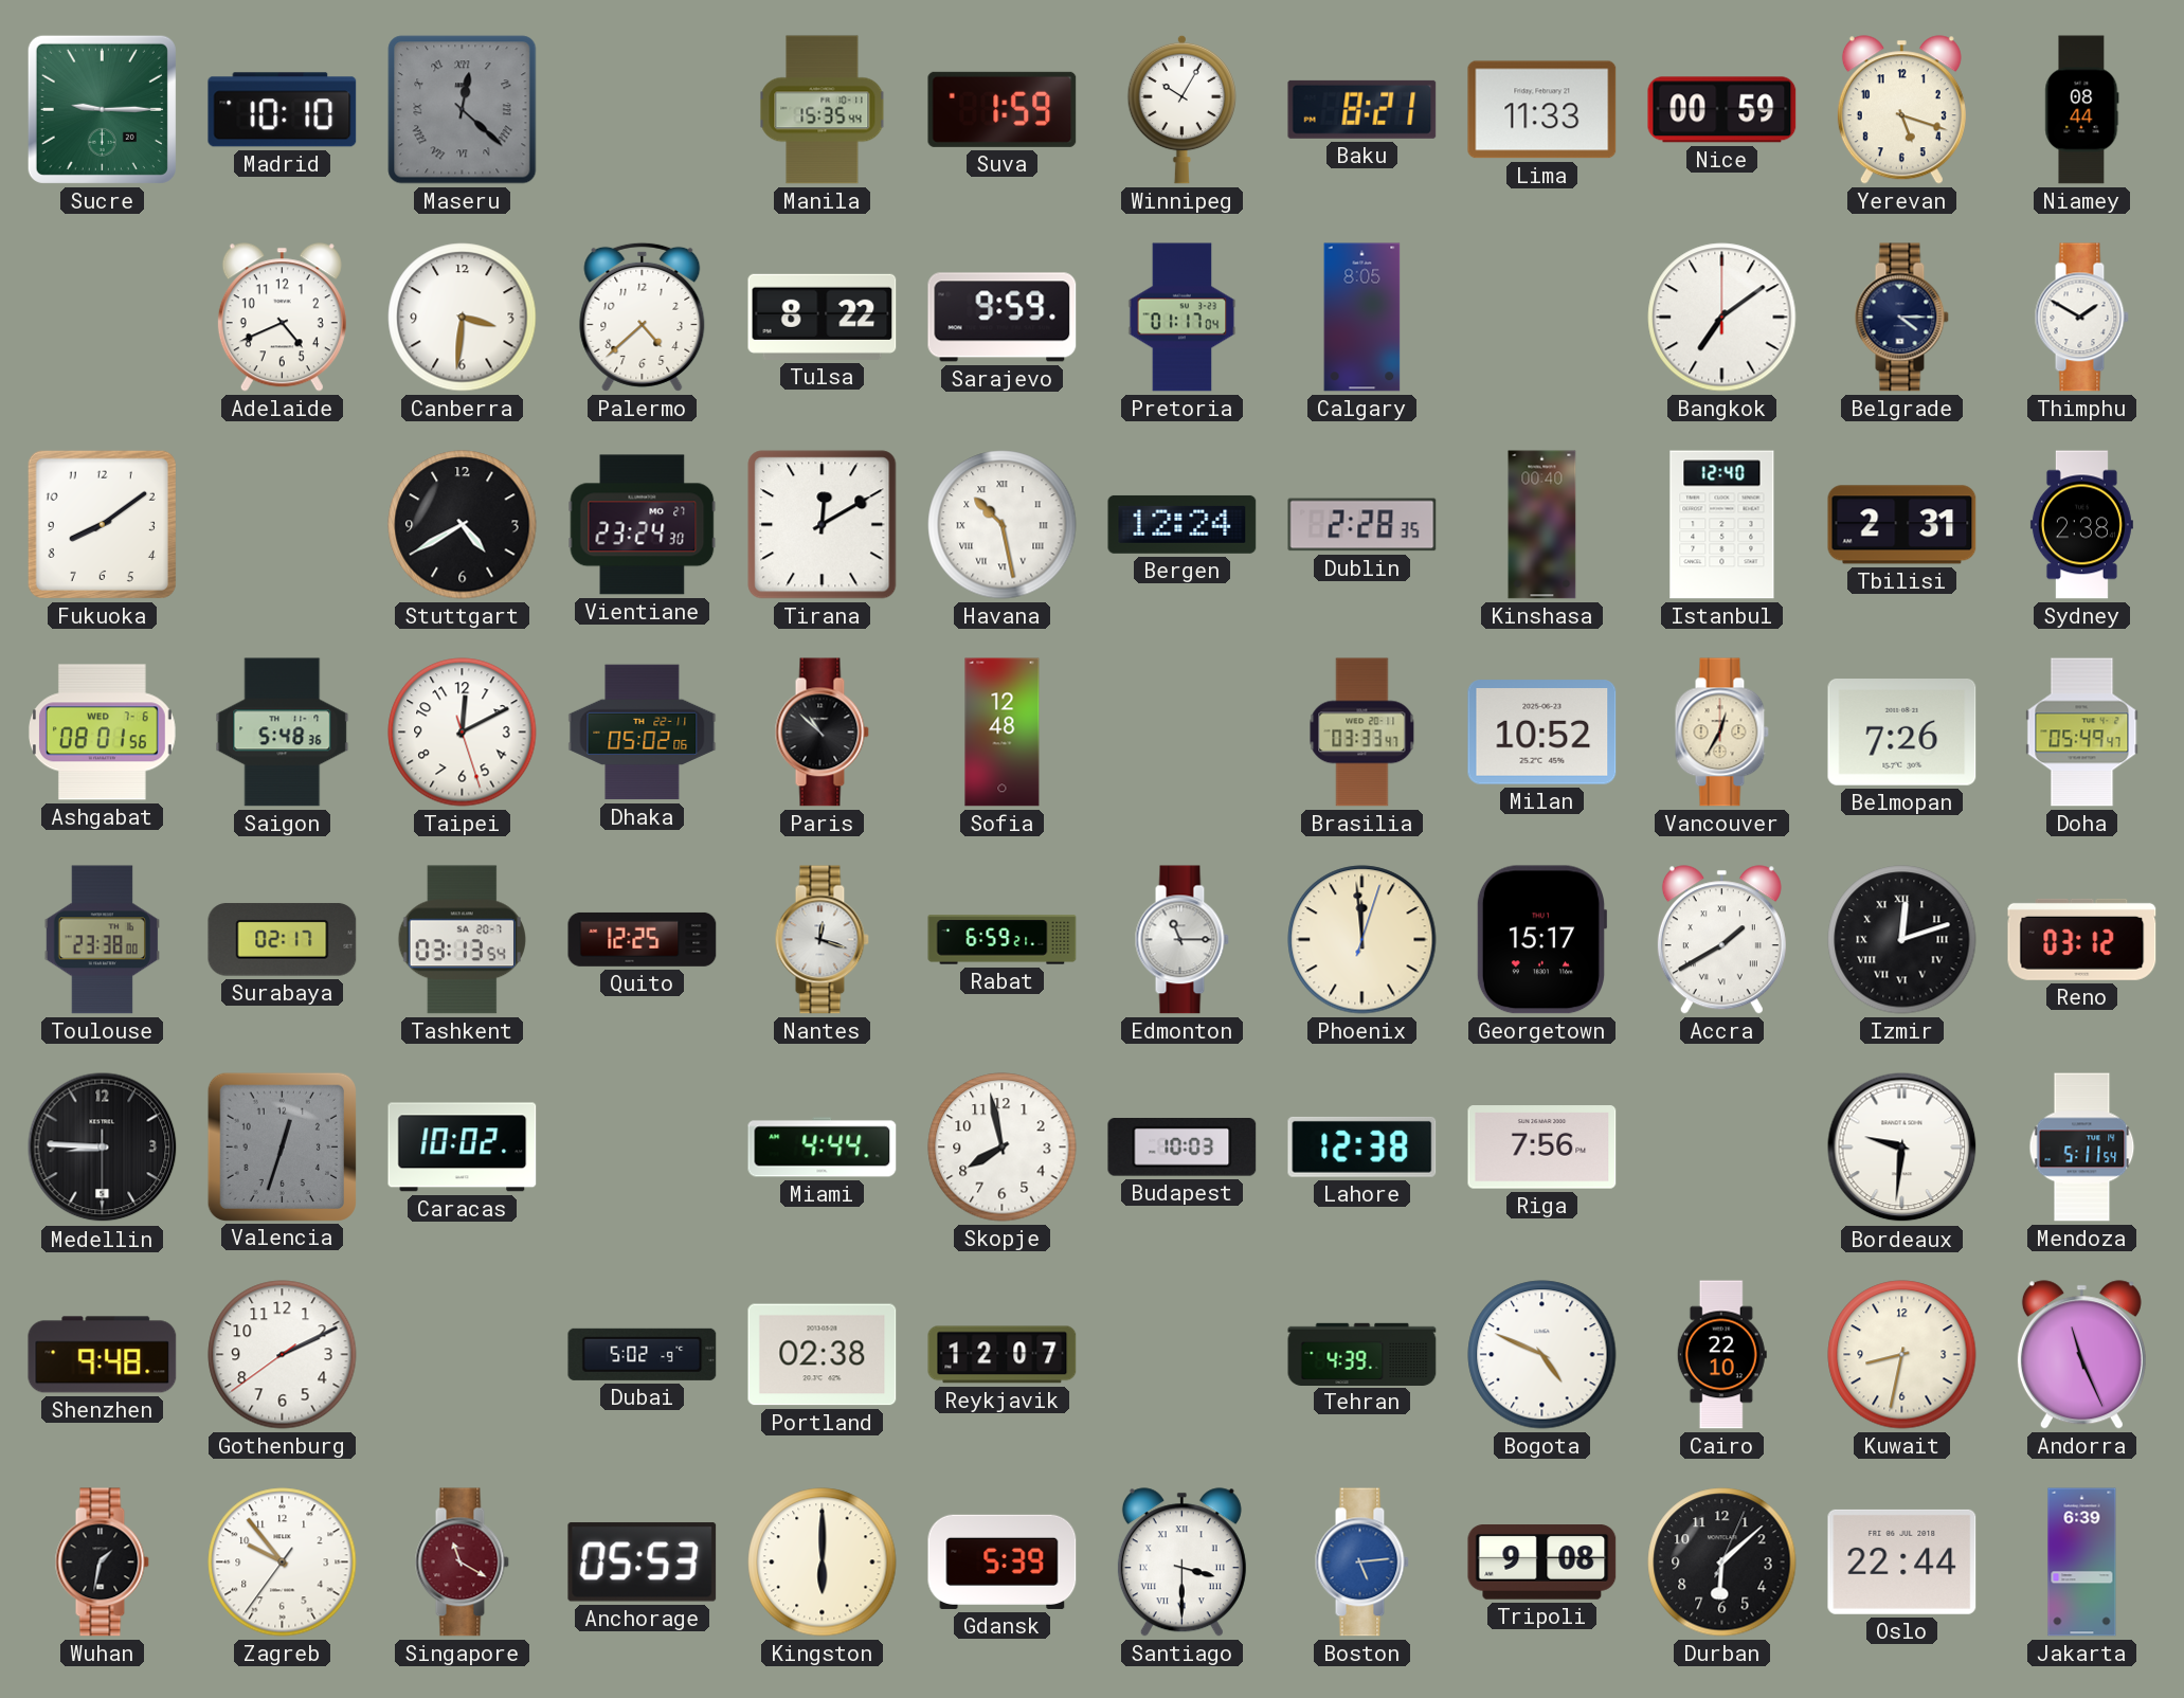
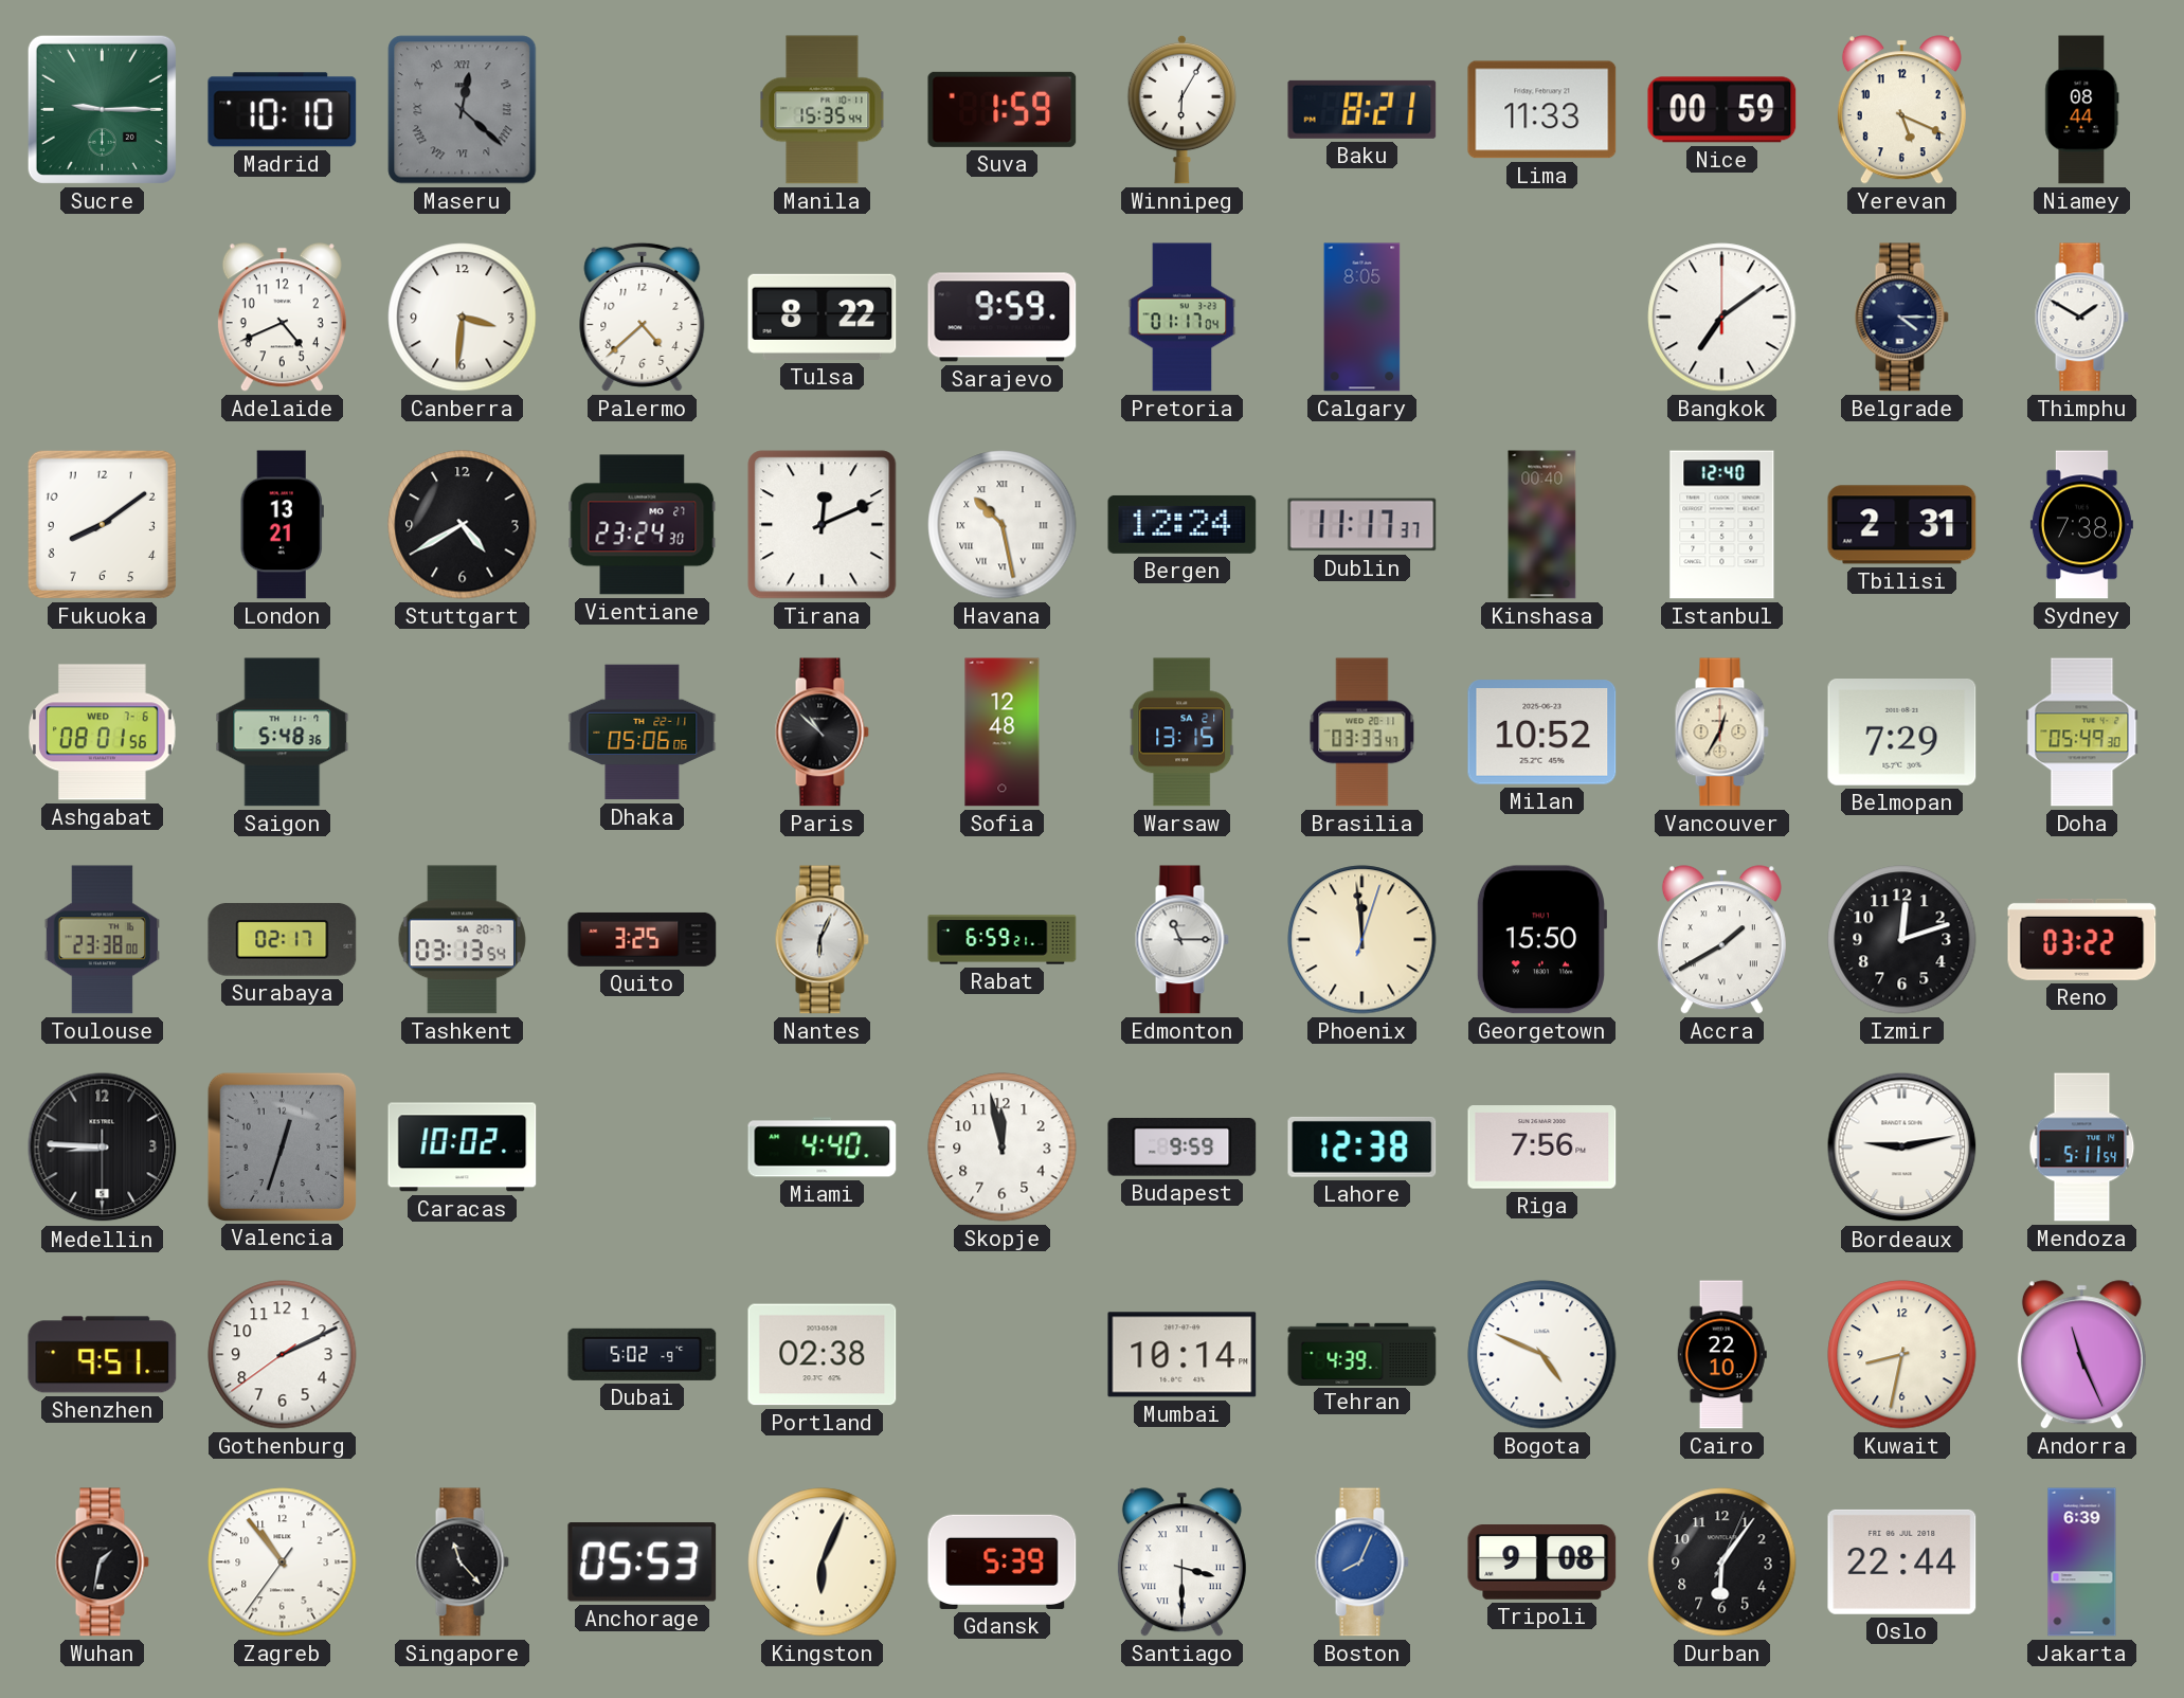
Winnipeg: 10:05 -> 6:05
Yerevan: 5:18 -> 5:19
London: none -> 13:21
Tirana: 12:10 -> 12:11
Dublin: 2:28 -> 11:17
Sydney: 2:38 -> 7:38
Taipei: 12:10 -> none
Dhaka: 05:02 -> 05:06
Warsaw: none -> 13:15
Belmopan: 7:26 -> 7:29
Doha: 05:49:47 -> 05:49:30
Quito: 12:25 -> 3:25
Nantes: 12:18 -> 6:04
Georgetown: 15:17 -> 15:50
Izmir numerals: Roman -> Arabic
Reno: 03:12 -> 03:22
Miami: 4:44 -> 4:40
Skopje: 7:58 -> 11:58
Budapest: 10:03 -> 9:59
Bordeaux: 9:31 -> 9:13
Shenzhen: 9:48 -> 9:51
Reykjavik: 12:07 -> none
Mumbai: none -> 10:14
Zagreb: 9:53 -> 10:53
Singapore: 11:20 -> 11:23
Singapore dial: burgundy -> black
Kingston: 6:00 -> 6:04
Boston: 5:14 -> 8:04
Durban: 6:08 -> 6:06
